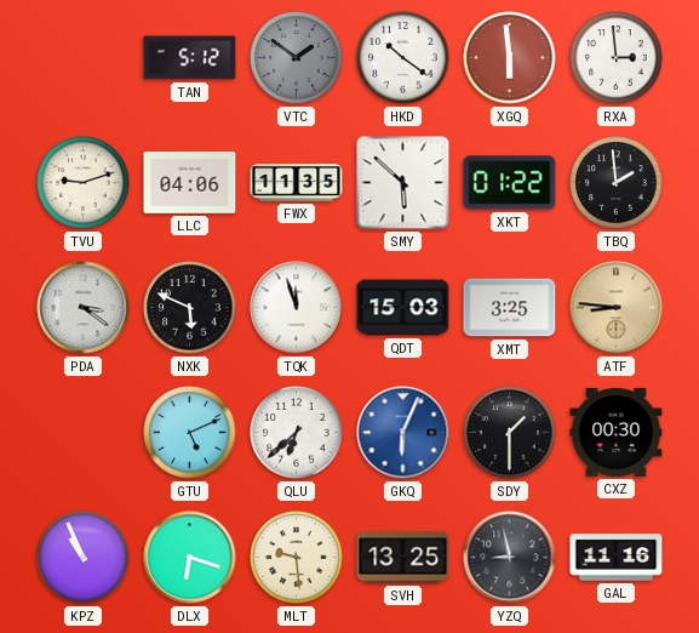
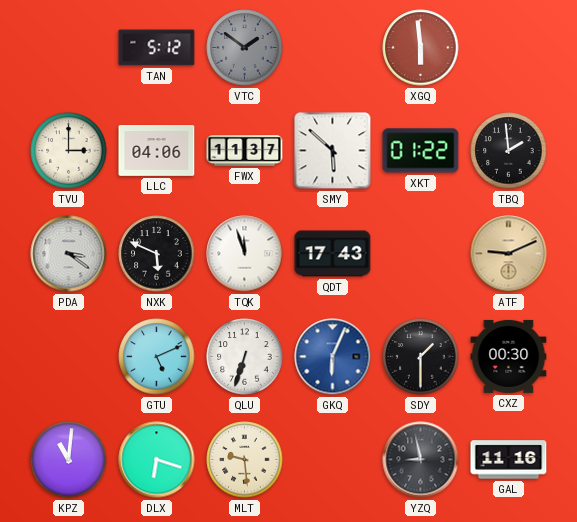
HKD: 10:21 -> none
RXA: 2:59 -> none
TVU: 9:12 -> 3:00
FWX: 11:35 -> 11:37
QDT: 15:03 -> 17:43
XMT: 3:25 -> none
ATF: 8:46 -> 9:11
QLU: 6:38 -> 6:33
KPZ: 10:56 -> 11:01
SVH: 13:25 -> none
